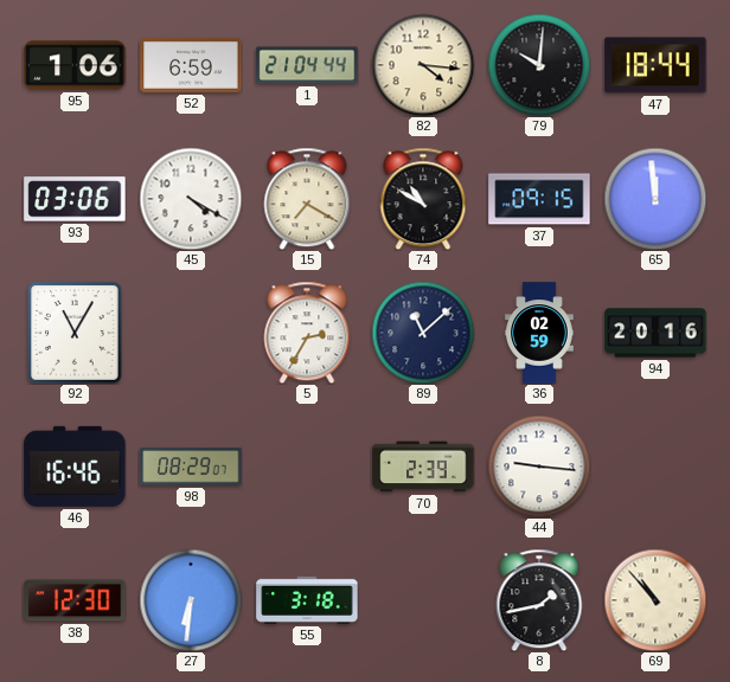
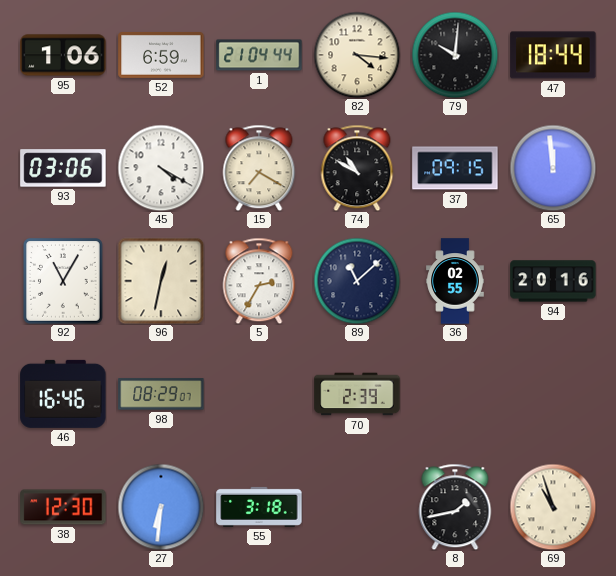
96: none -> 12:32
36: 02:59 -> 02:55
44: 9:16 -> none
69: 10:53 -> 10:57
